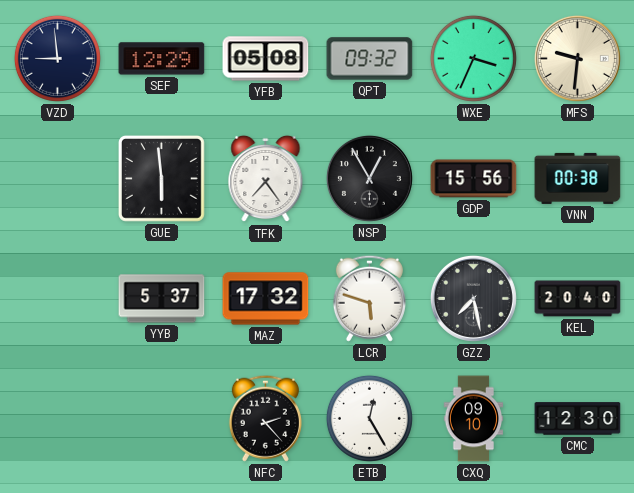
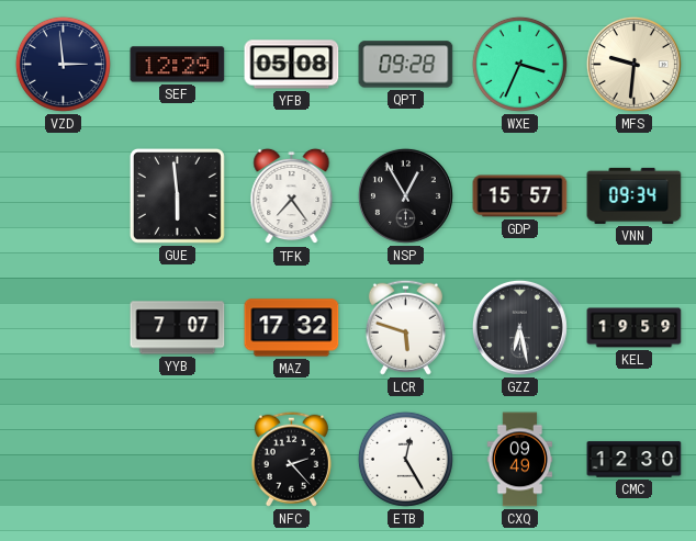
VZD: 8:59 -> 2:59
QPT: 09:32 -> 09:28
GDP: 15:56 -> 15:57
VNN: 00:38 -> 09:34
YYB: 5:37 -> 7:07
GZZ: 7:28 -> 6:28
KEL: 20:40 -> 19:59
CXQ: 09:10 -> 09:49
